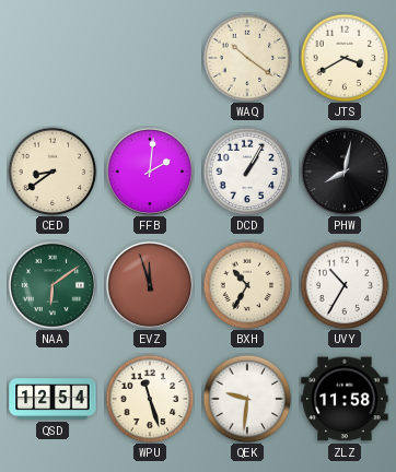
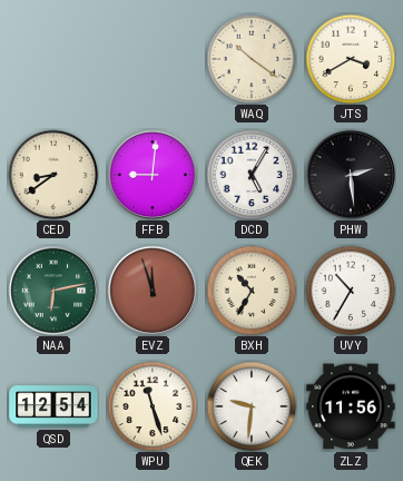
FFB: 2:01 -> 9:01
DCD: 1:05 -> 5:05
PHW: 8:02 -> 2:29
NAA: 6:09 -> 6:13
ZLZ: 11:58 -> 11:56
